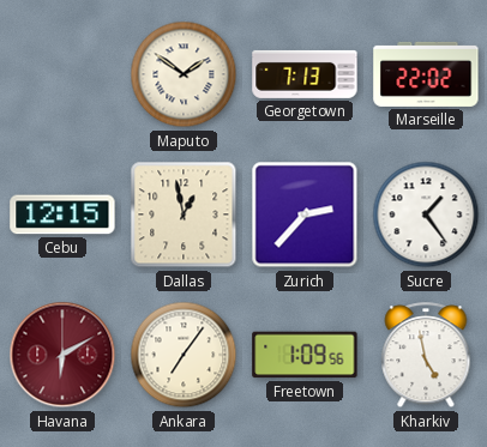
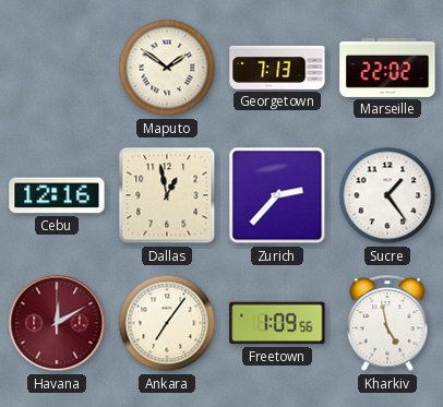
Cebu: 12:15 -> 12:16
Havana: 6:10 -> 12:10
